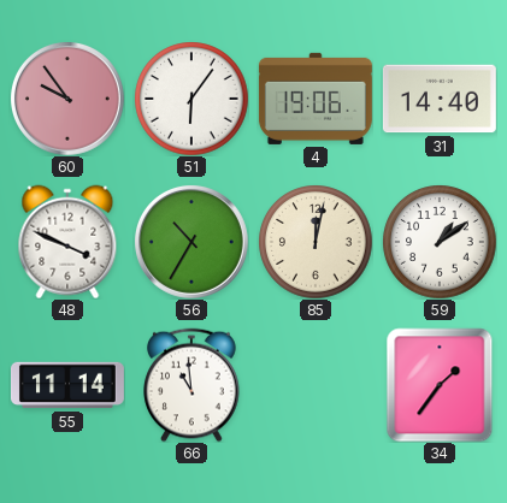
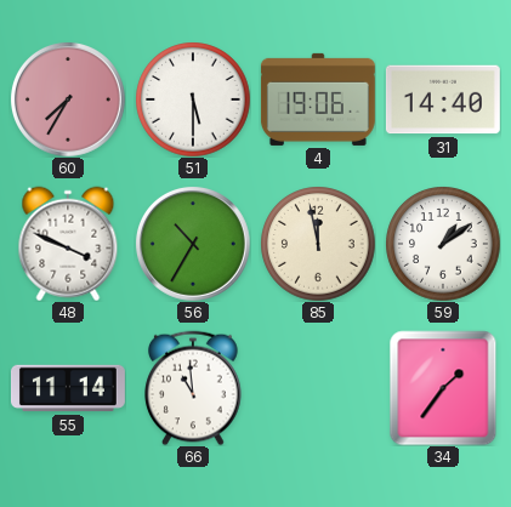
60: 9:54 -> 7:35
51: 6:06 -> 5:30
85: 12:02 -> 11:58
